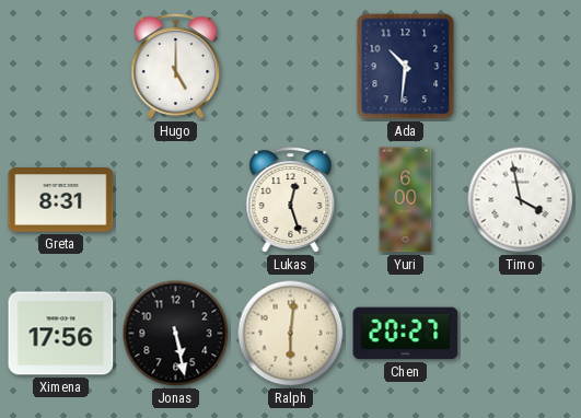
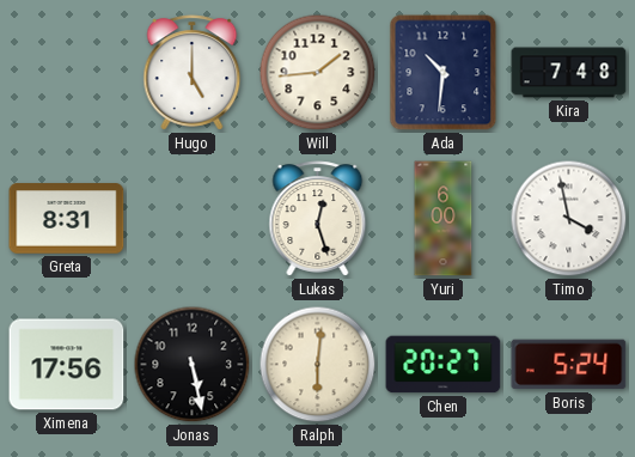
Will: none -> 1:44
Kira: none -> 7:48
Boris: none -> 5:24
